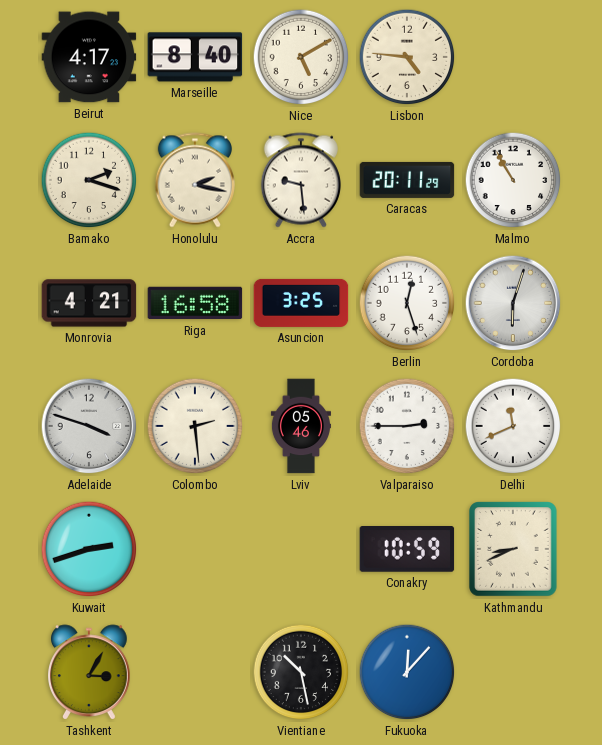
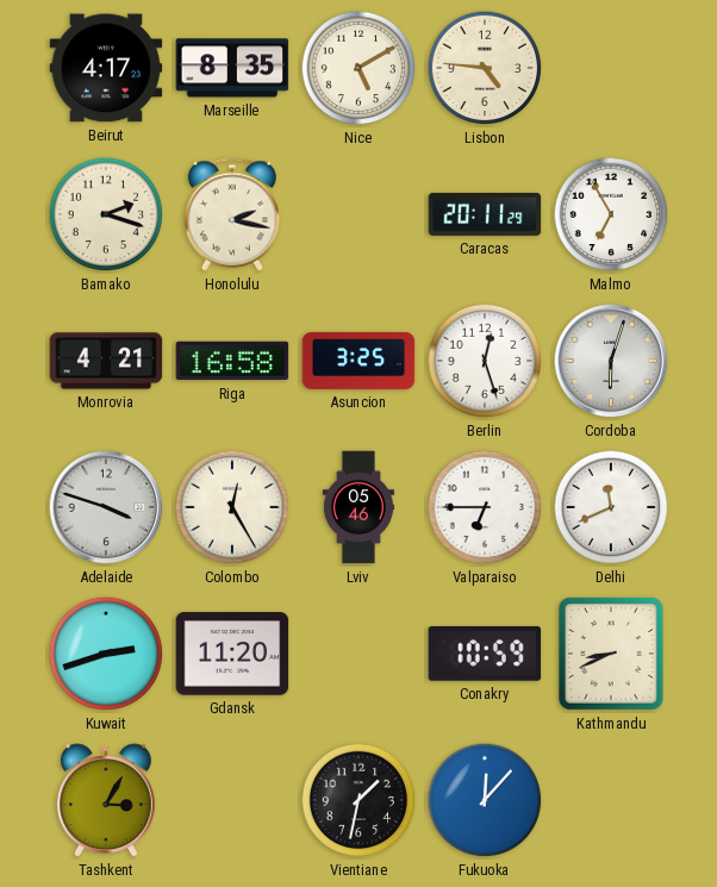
Marseille: 8:40 -> 8:35
Accra: 9:29 -> none
Malmo: 10:55 -> 6:55
Colombo: 2:29 -> 12:25
Valparaiso: 2:45 -> 6:45
Gdansk: none -> 11:20
Vientiane: 10:28 -> 1:32
